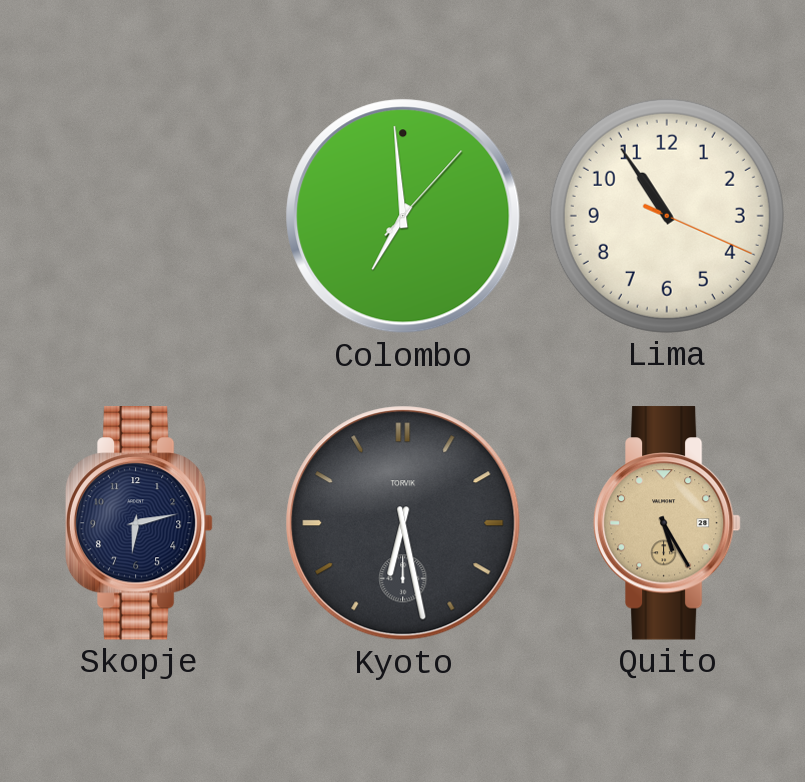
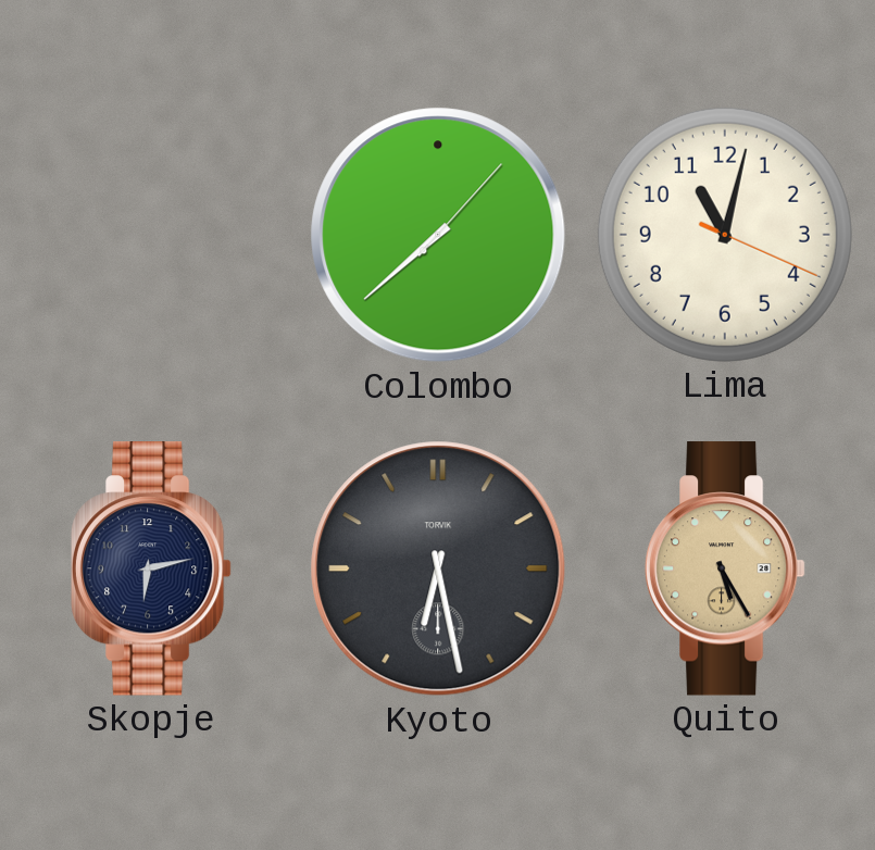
Colombo: 6:59 -> 7:38
Lima: 10:54 -> 11:02
